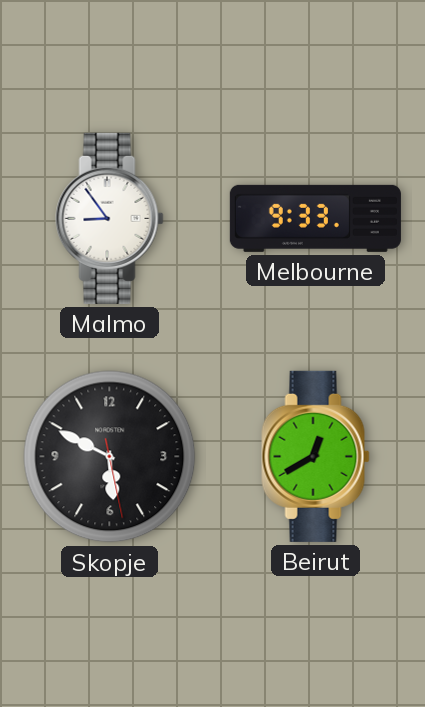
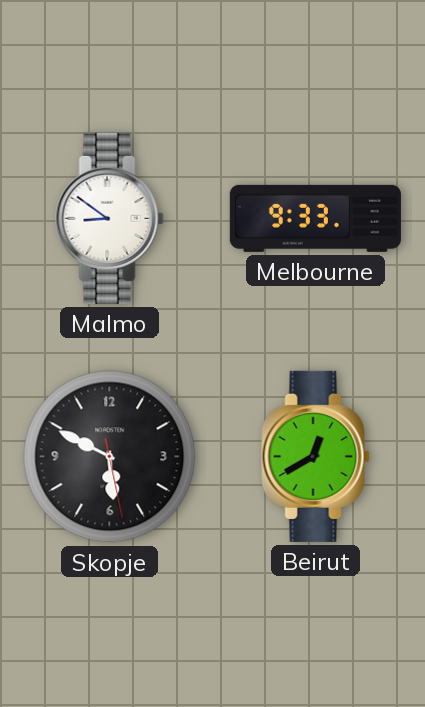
Malmo: 8:54 -> 8:51
